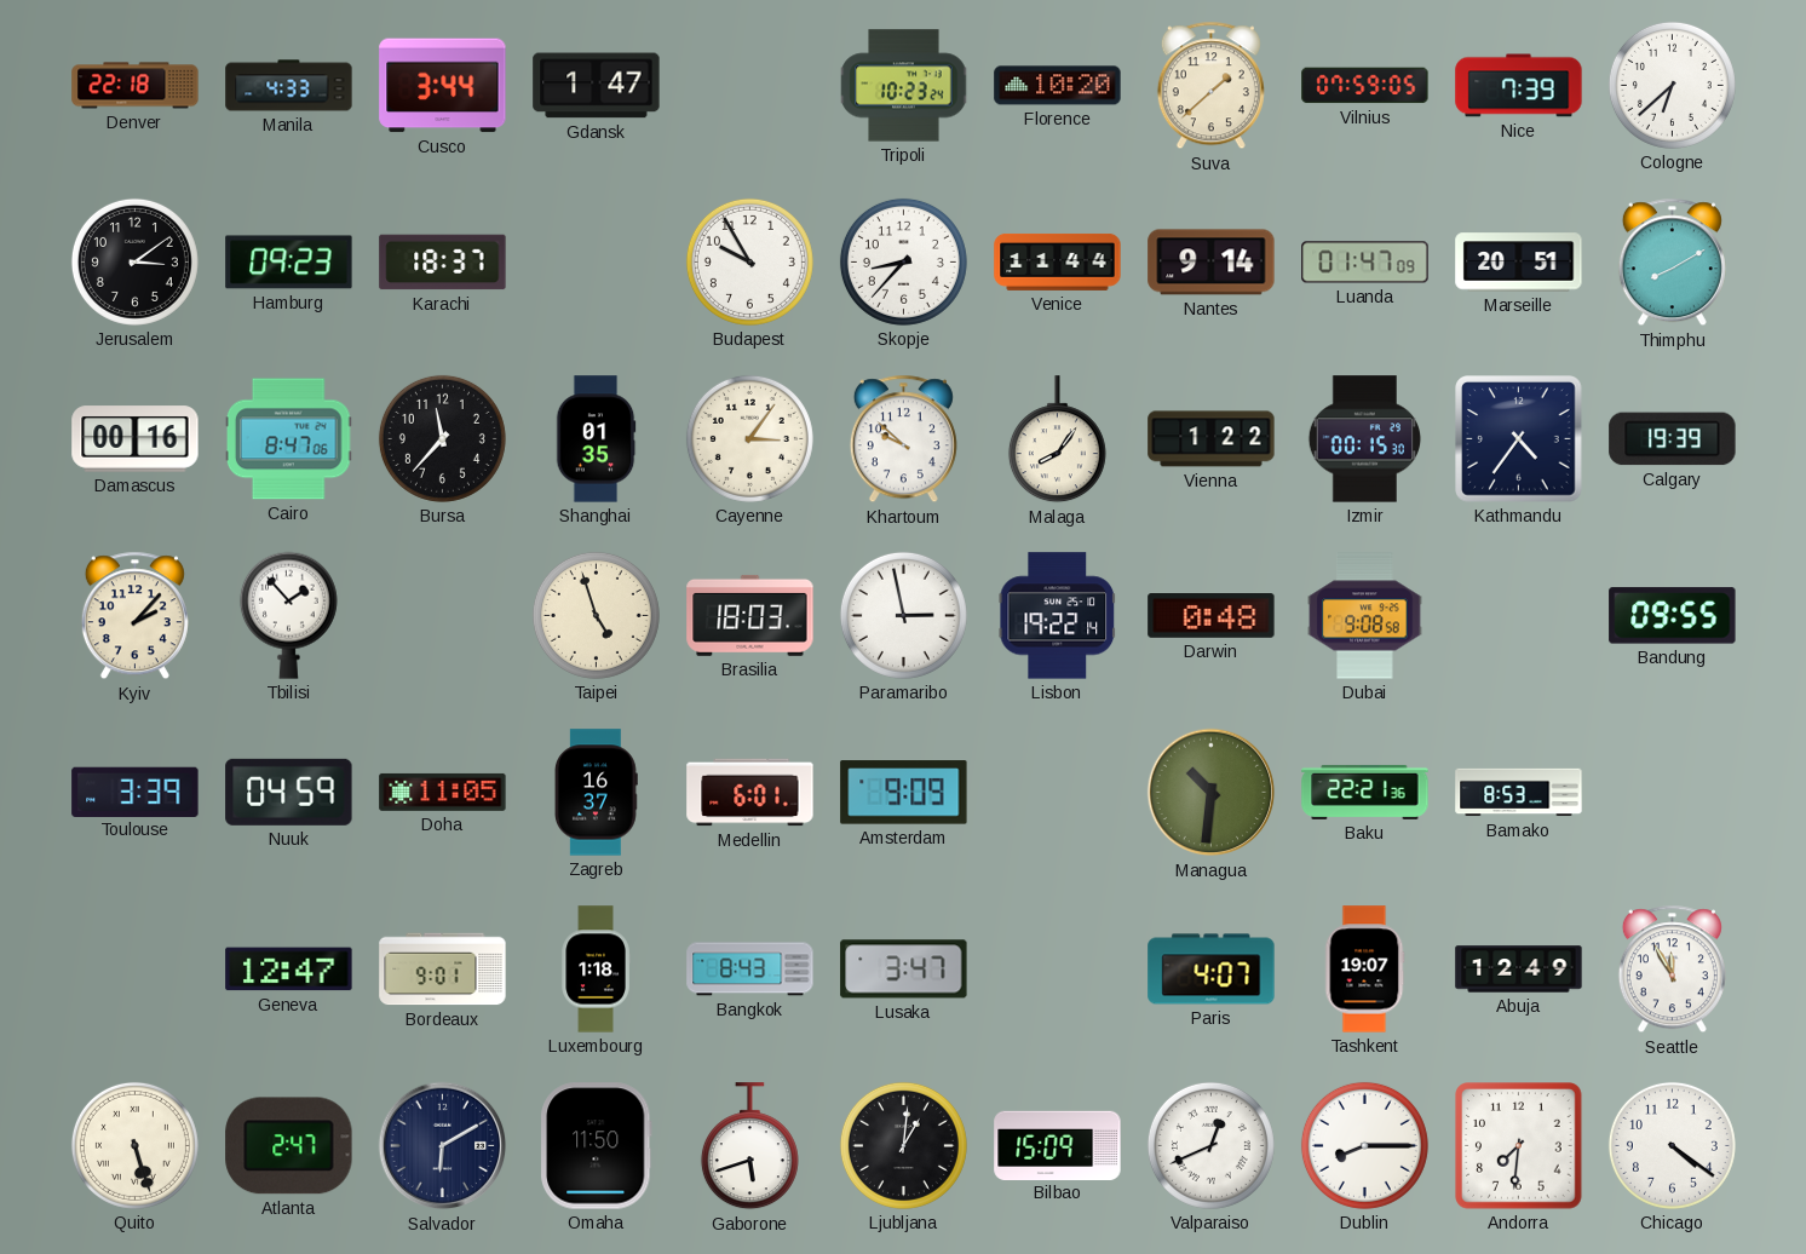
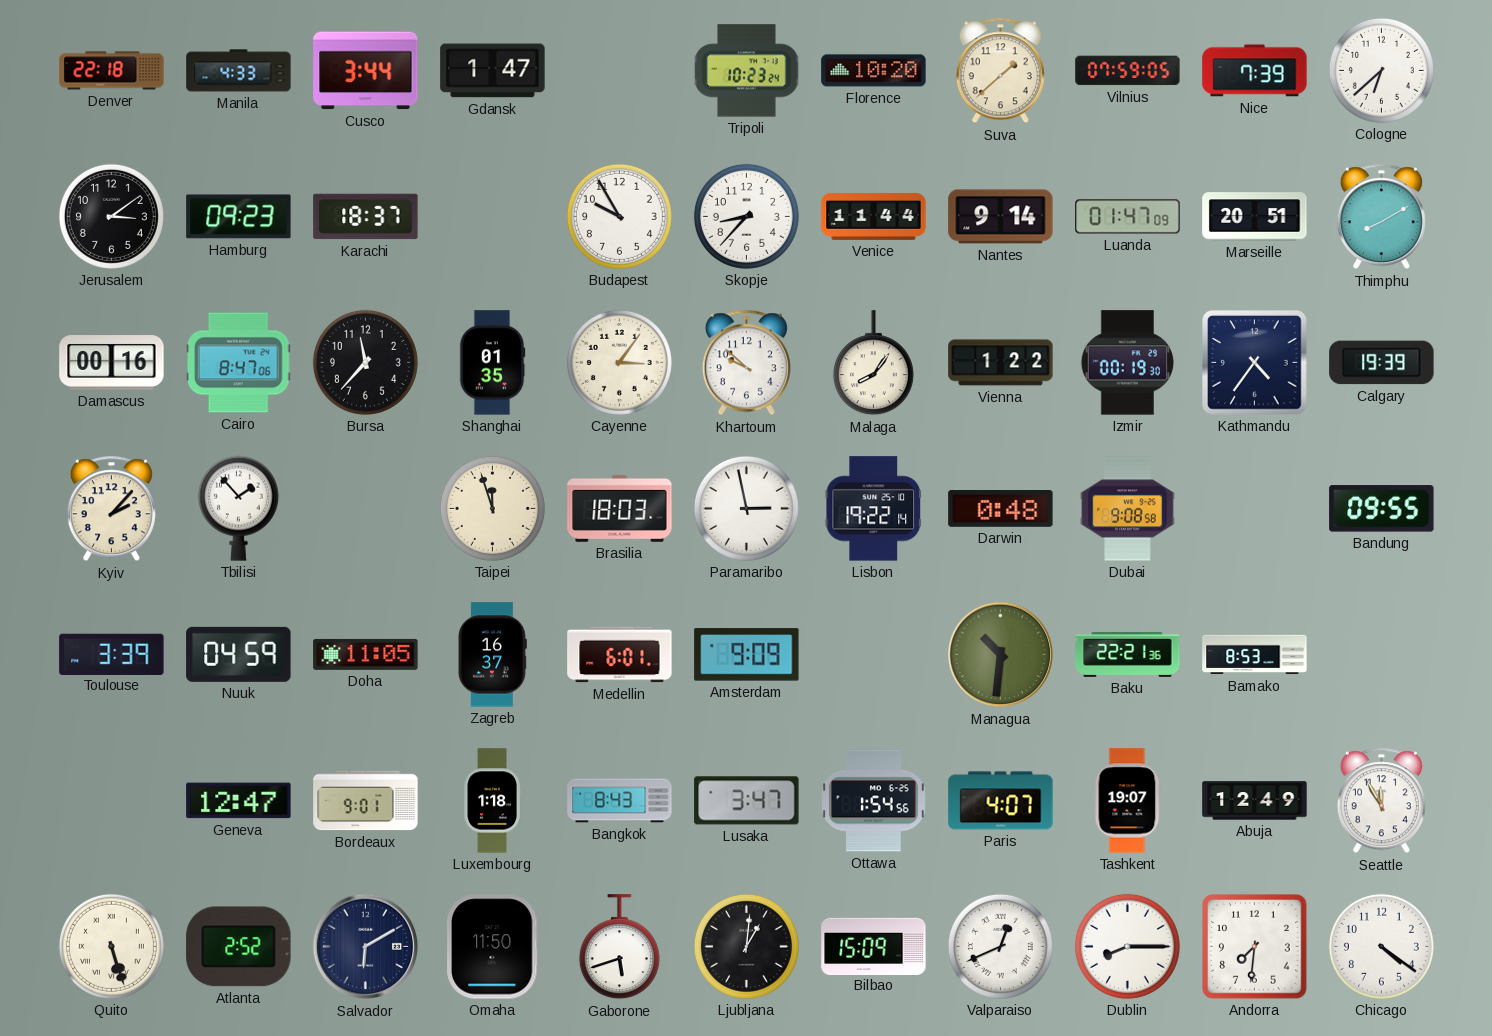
Izmir: 00:15 -> 00:19
Taipei: 4:57 -> 11:57
Ottawa: none -> 1:54
Atlanta: 2:47 -> 2:52
